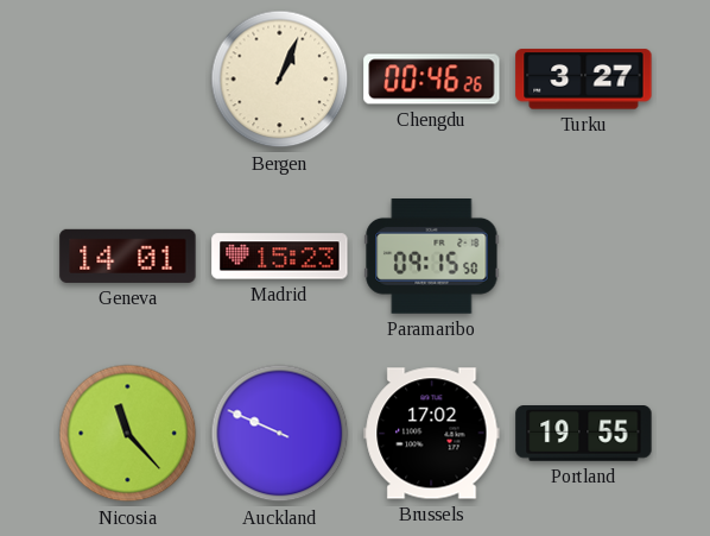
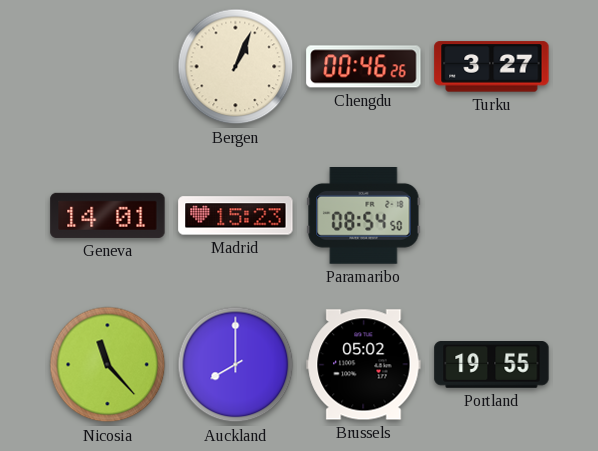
Paramaribo: 09:15 -> 08:54
Auckland: 9:49 -> 8:00
Brussels: 17:02 -> 05:02
